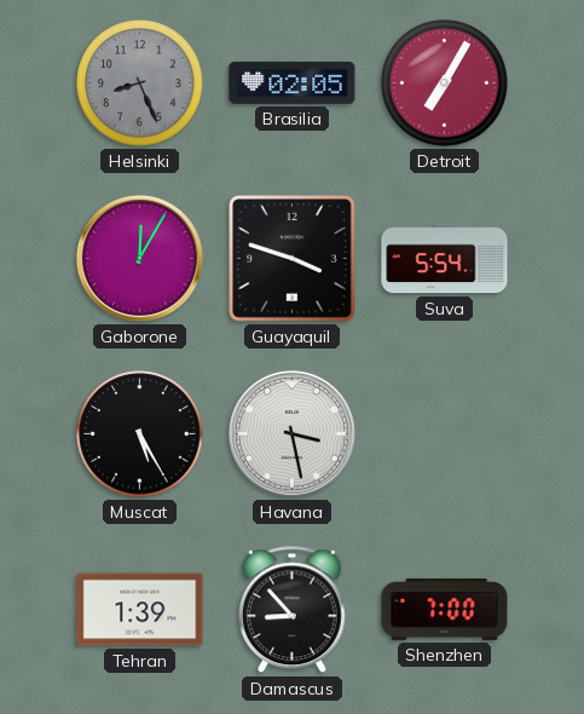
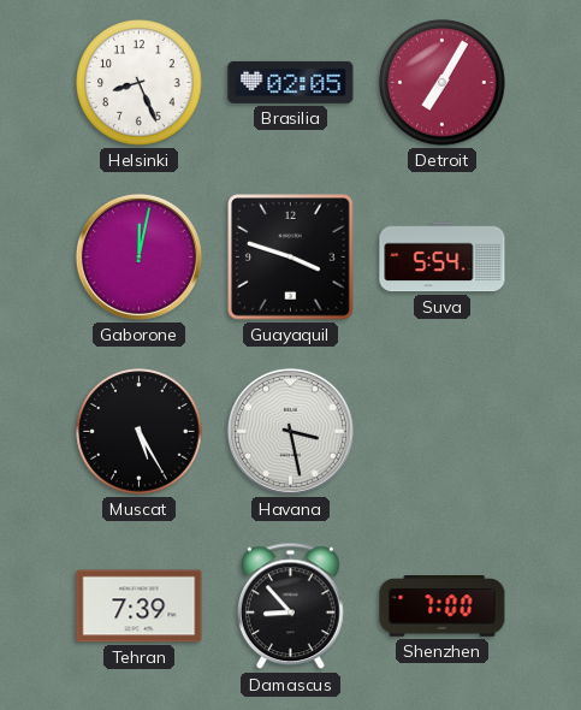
Helsinki dial: grey -> white
Gaborone: 12:05 -> 12:02
Tehran: 1:39 -> 7:39
